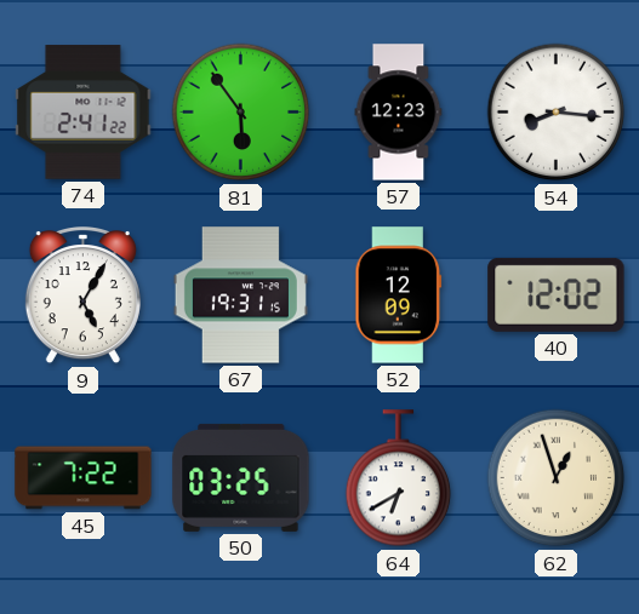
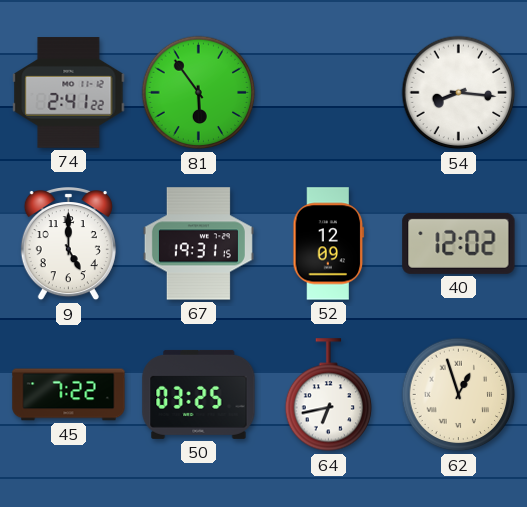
57: 12:23 -> none
9: 5:05 -> 5:00
64: 6:40 -> 6:43
